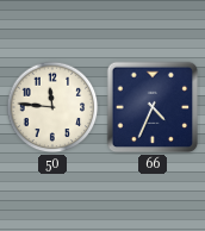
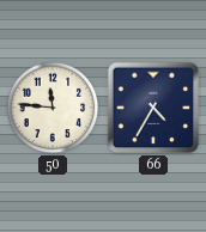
66: 4:34 -> 4:35
